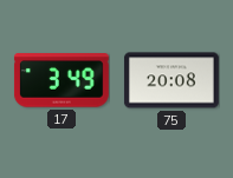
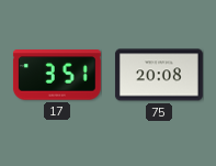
17: 3:49 -> 3:51
